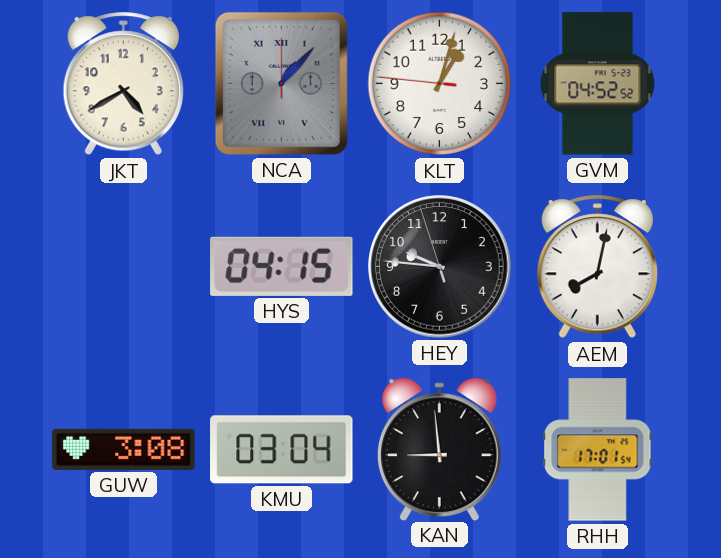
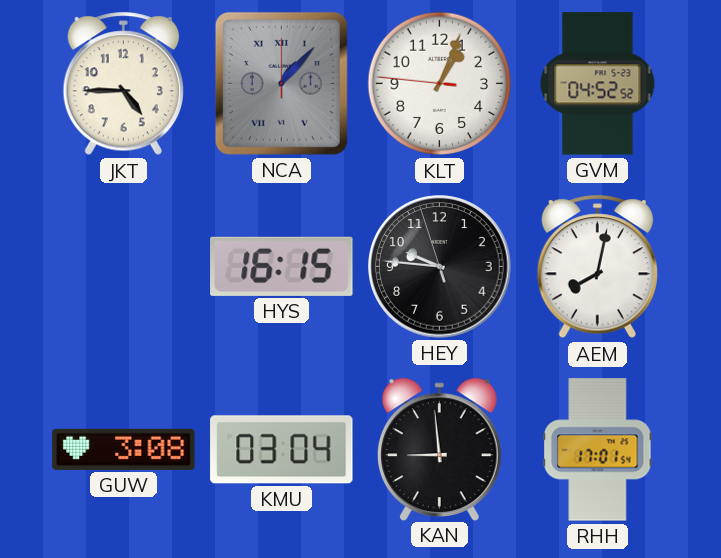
JKT: 4:40 -> 4:45
KLT: 1:02 -> 1:03
HYS: 04:15 -> 16:15
